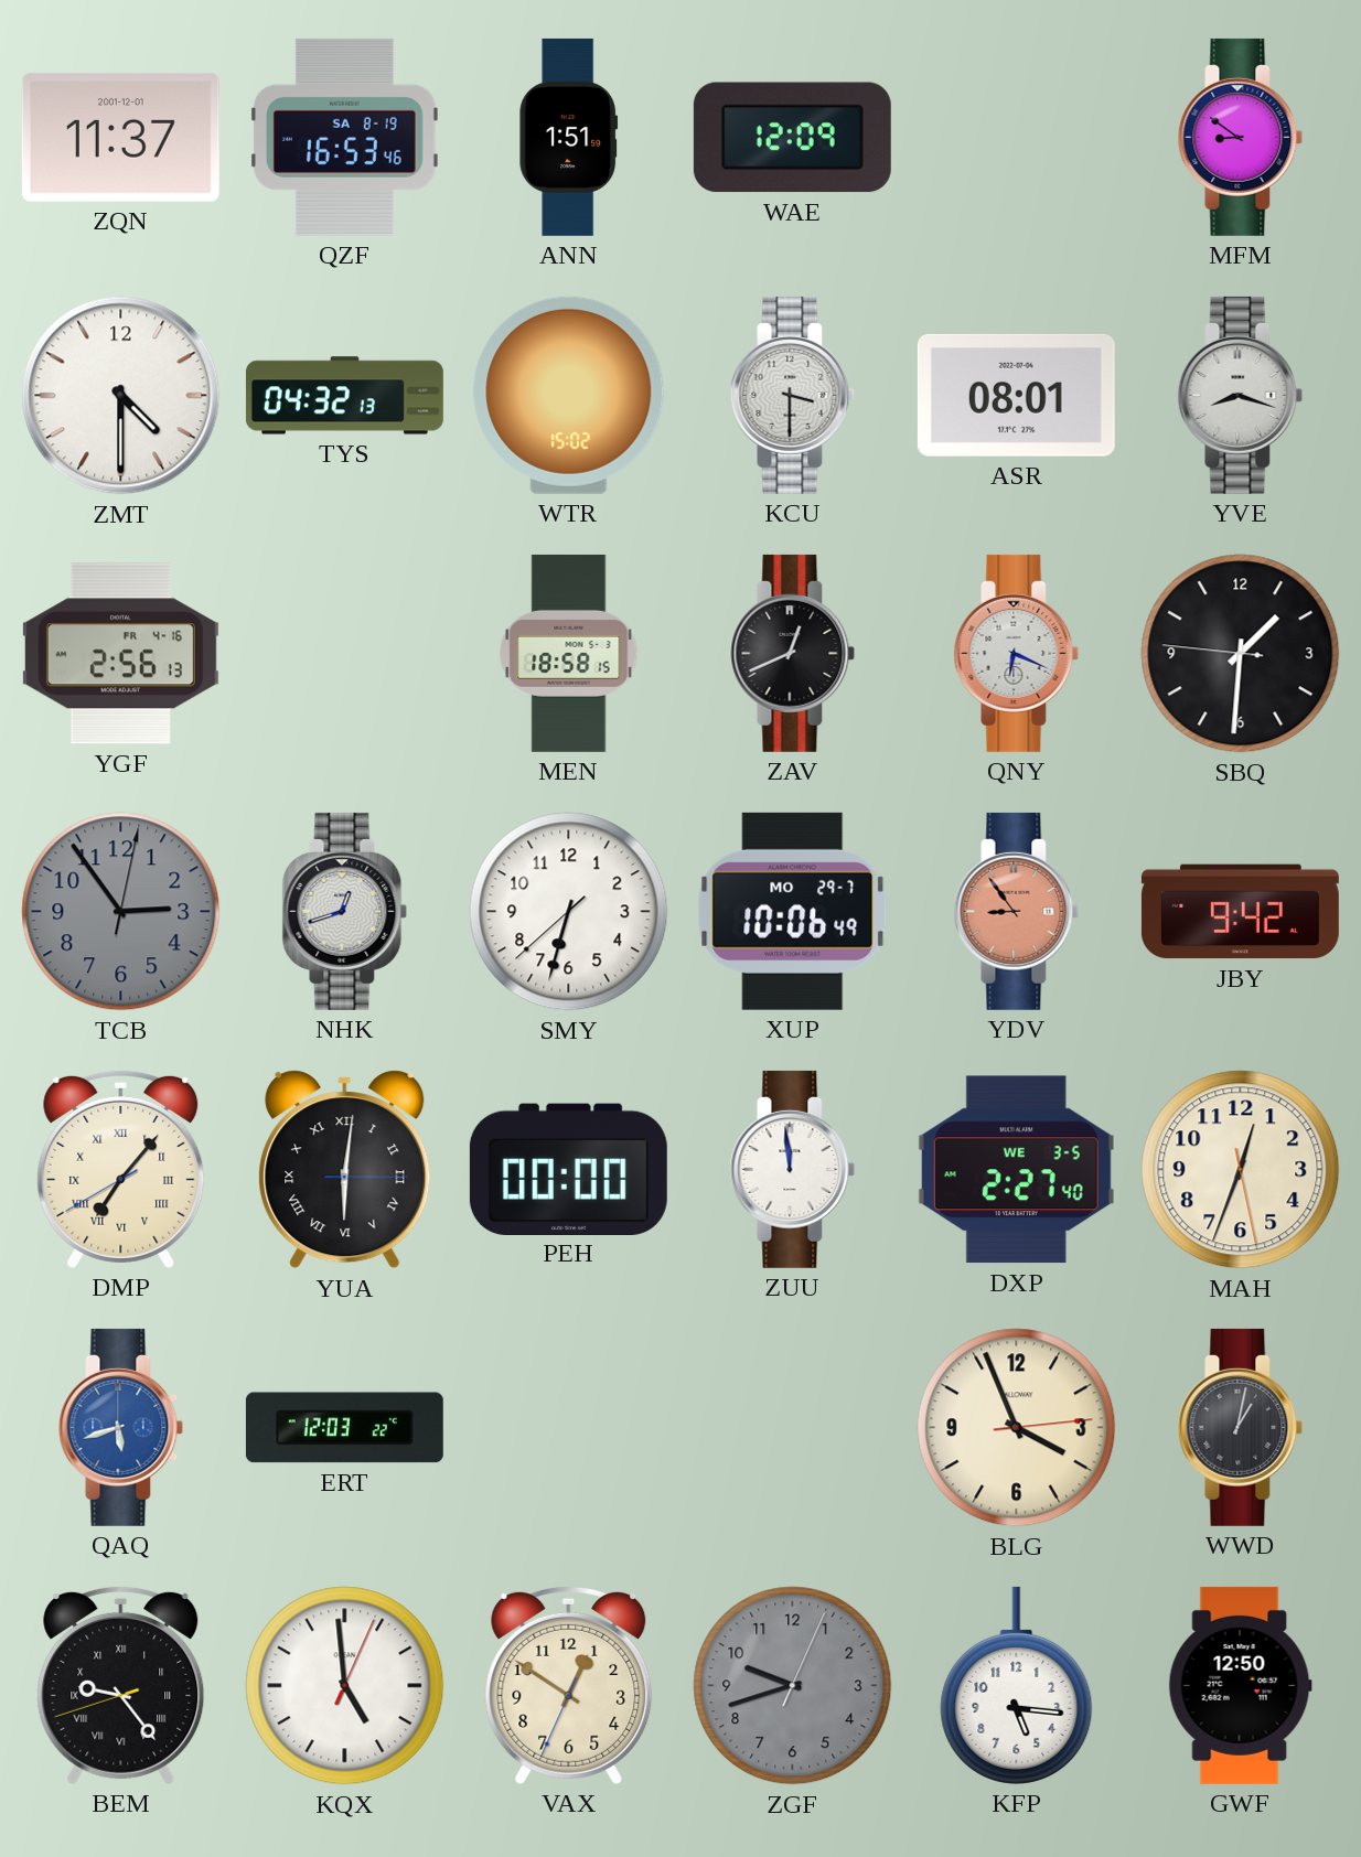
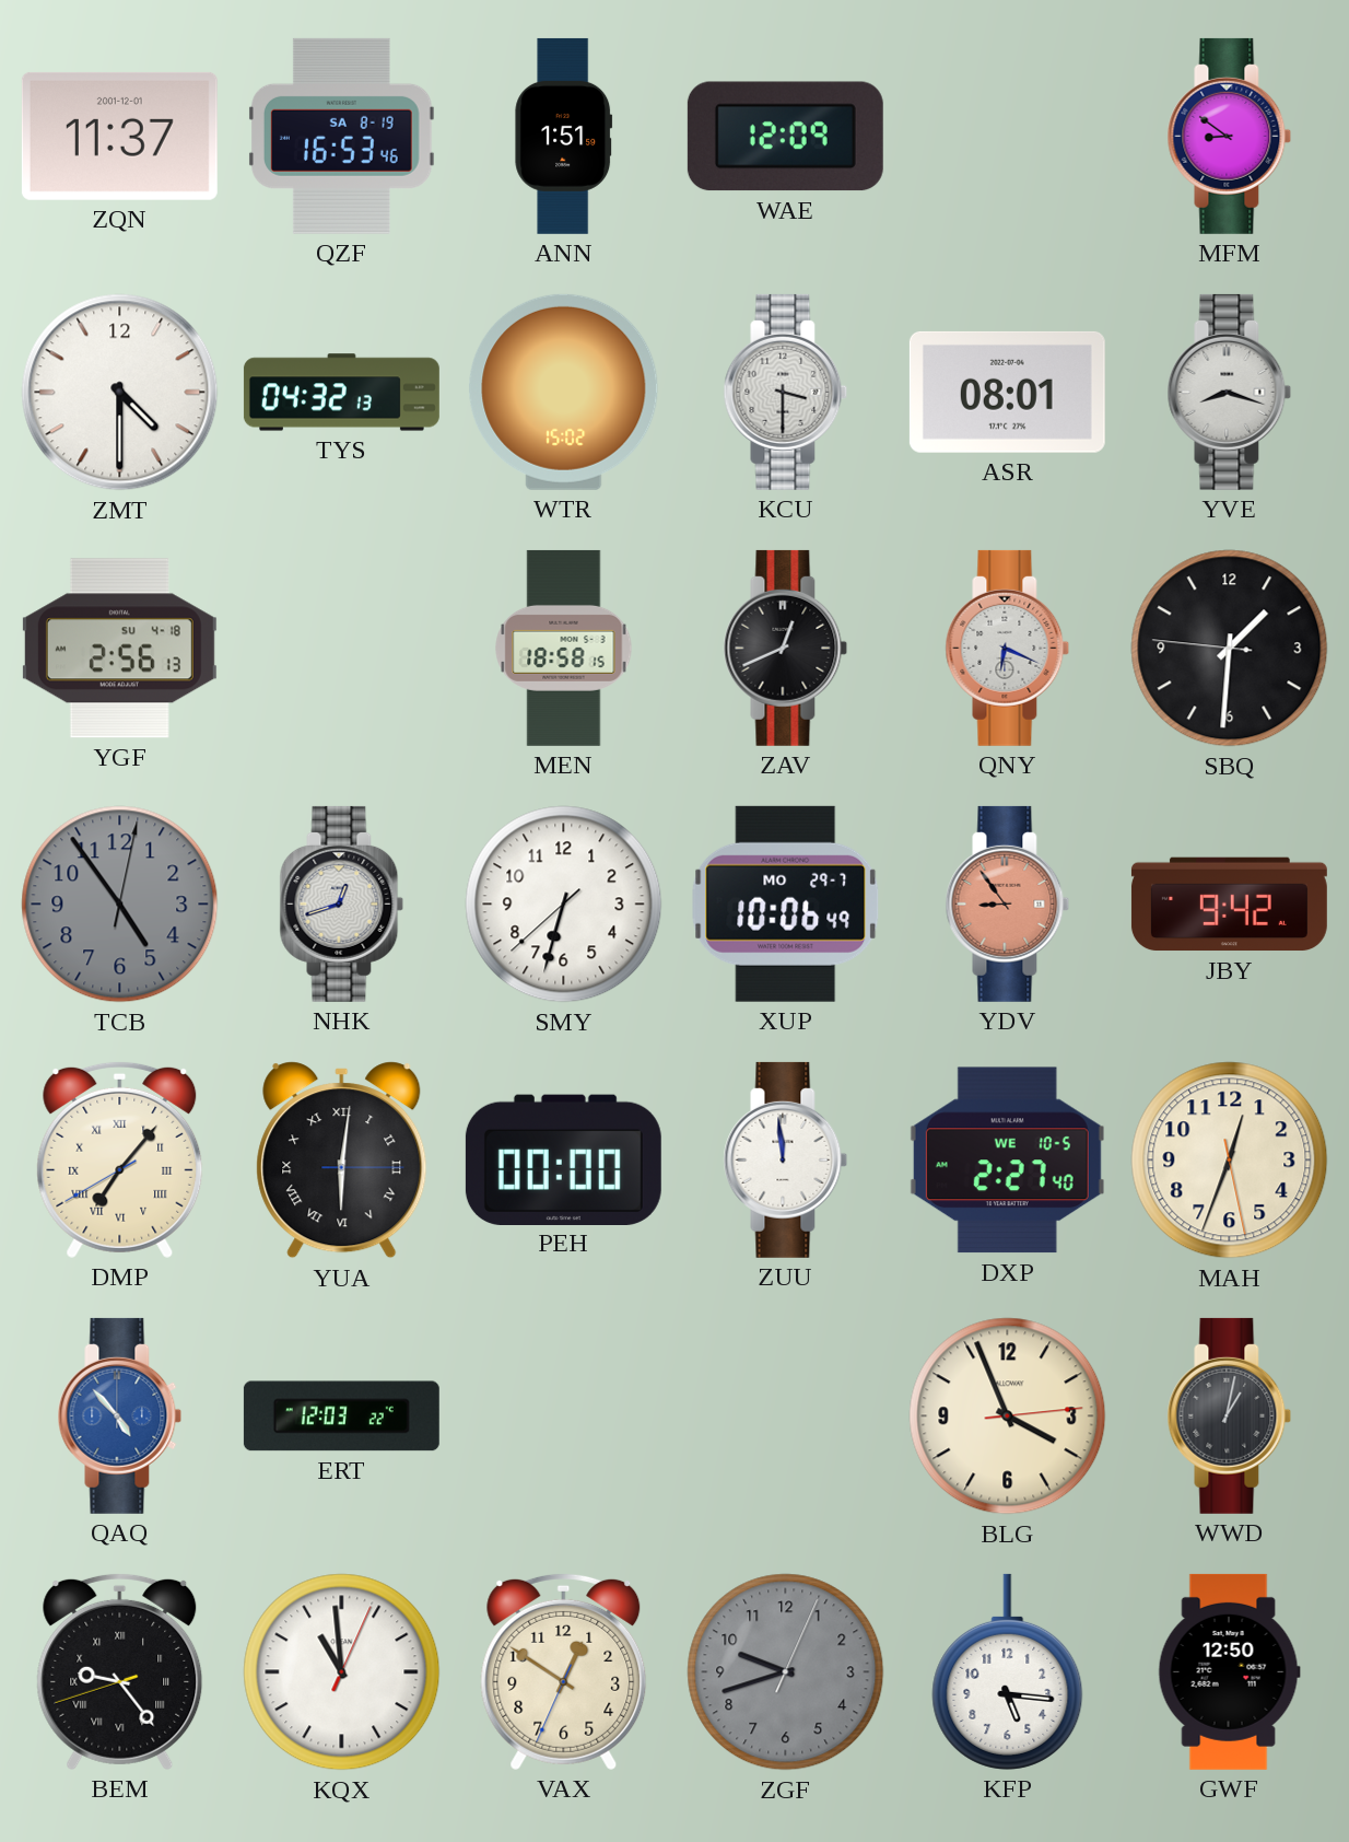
YGF date: FR 4-16 -> SU 4-18
TCB: 2:54 -> 4:54
DXP date: WE 3-5 -> WE 10-5
QAQ: 5:42 -> 4:53
KQX: 4:59 -> 10:59
